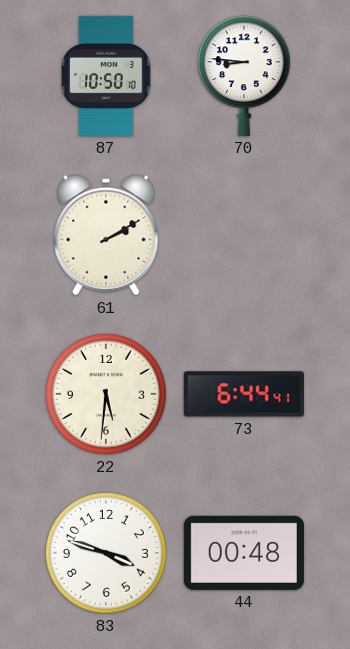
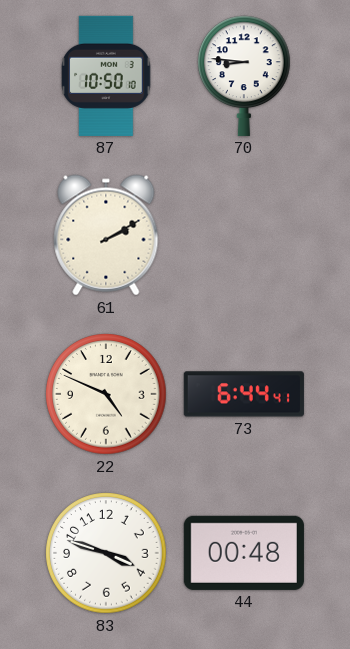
22: 5:31 -> 4:49
